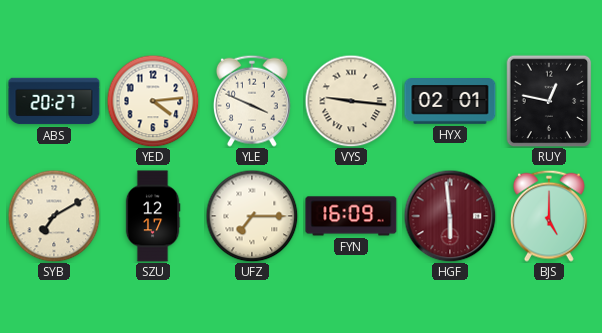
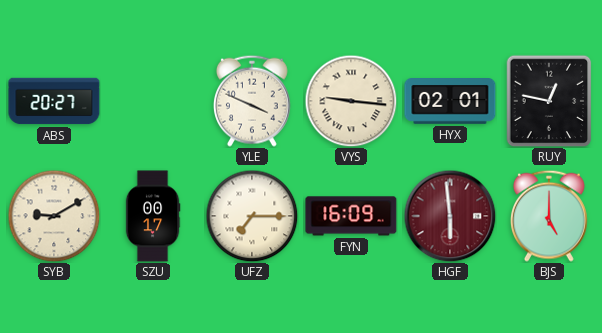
YED: 4:14 -> none
SYB: 7:10 -> 9:10
SZU: 12:17 -> 00:17
